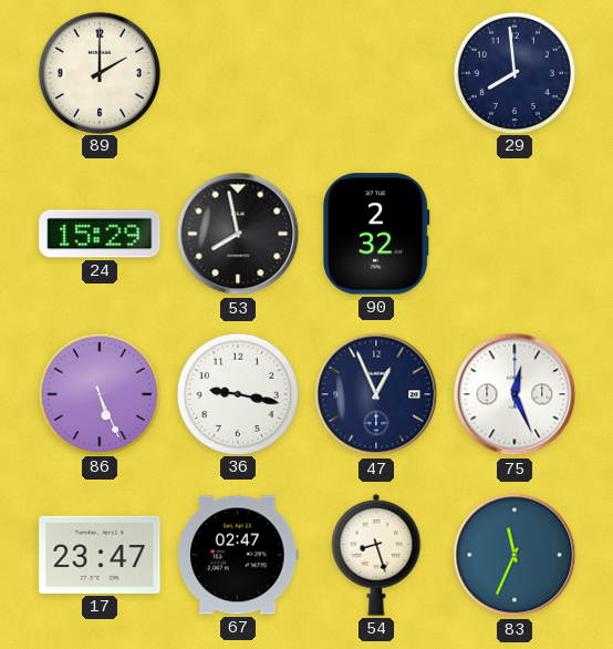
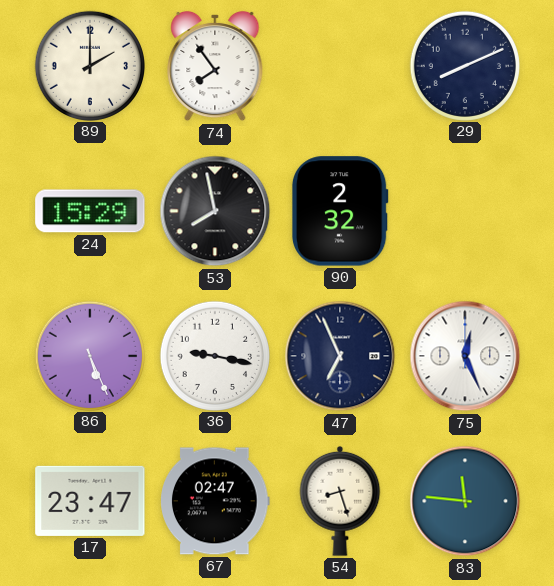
74: none -> 7:54
29: 7:59 -> 8:11
47: 12:56 -> 6:56
83: 11:34 -> 11:46
